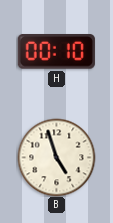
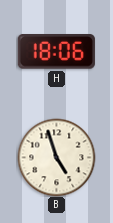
H: 00:10 -> 18:06
